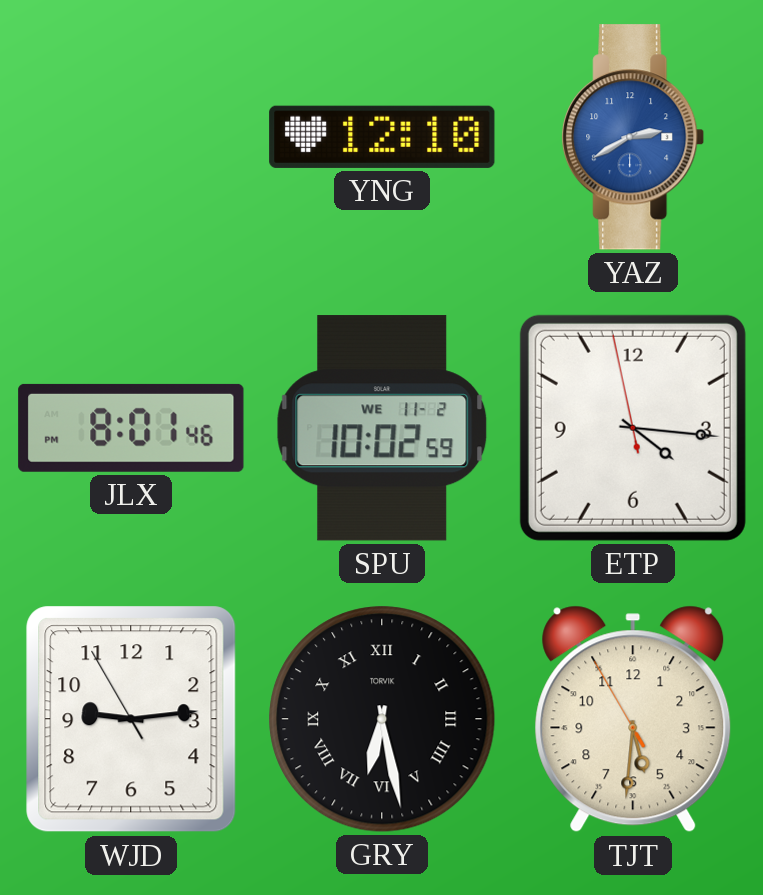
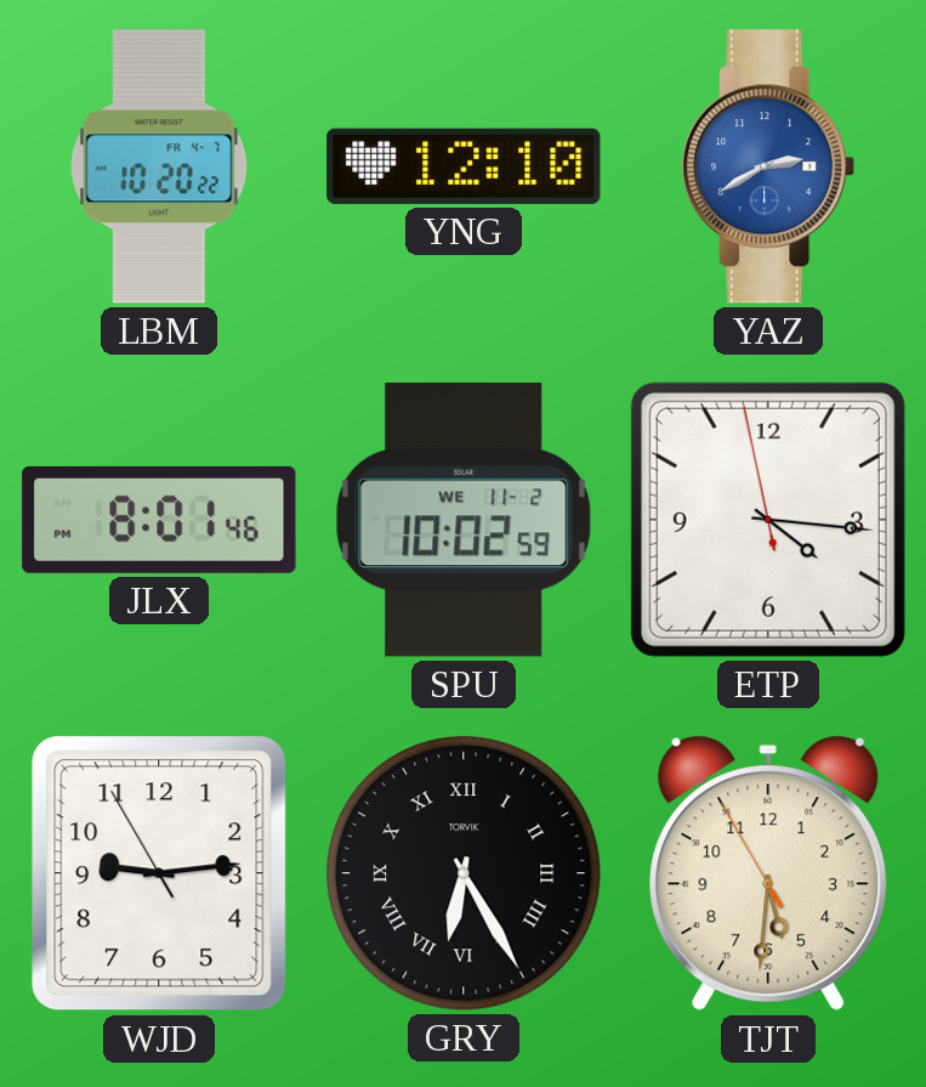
LBM: none -> 10:20
GRY: 6:28 -> 6:25
